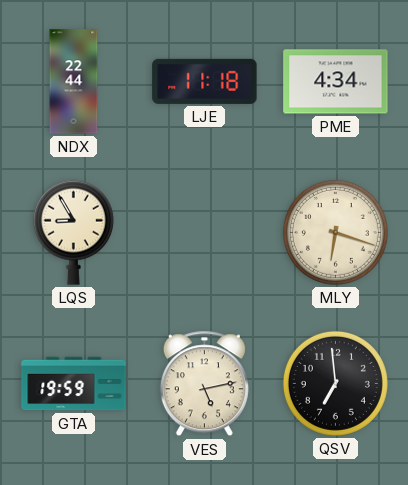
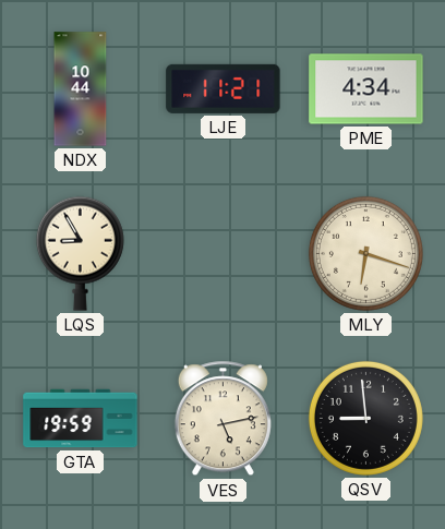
NDX: 22:44 -> 10:44
LJE: 11:18 -> 11:21
QSV: 6:59 -> 8:59
